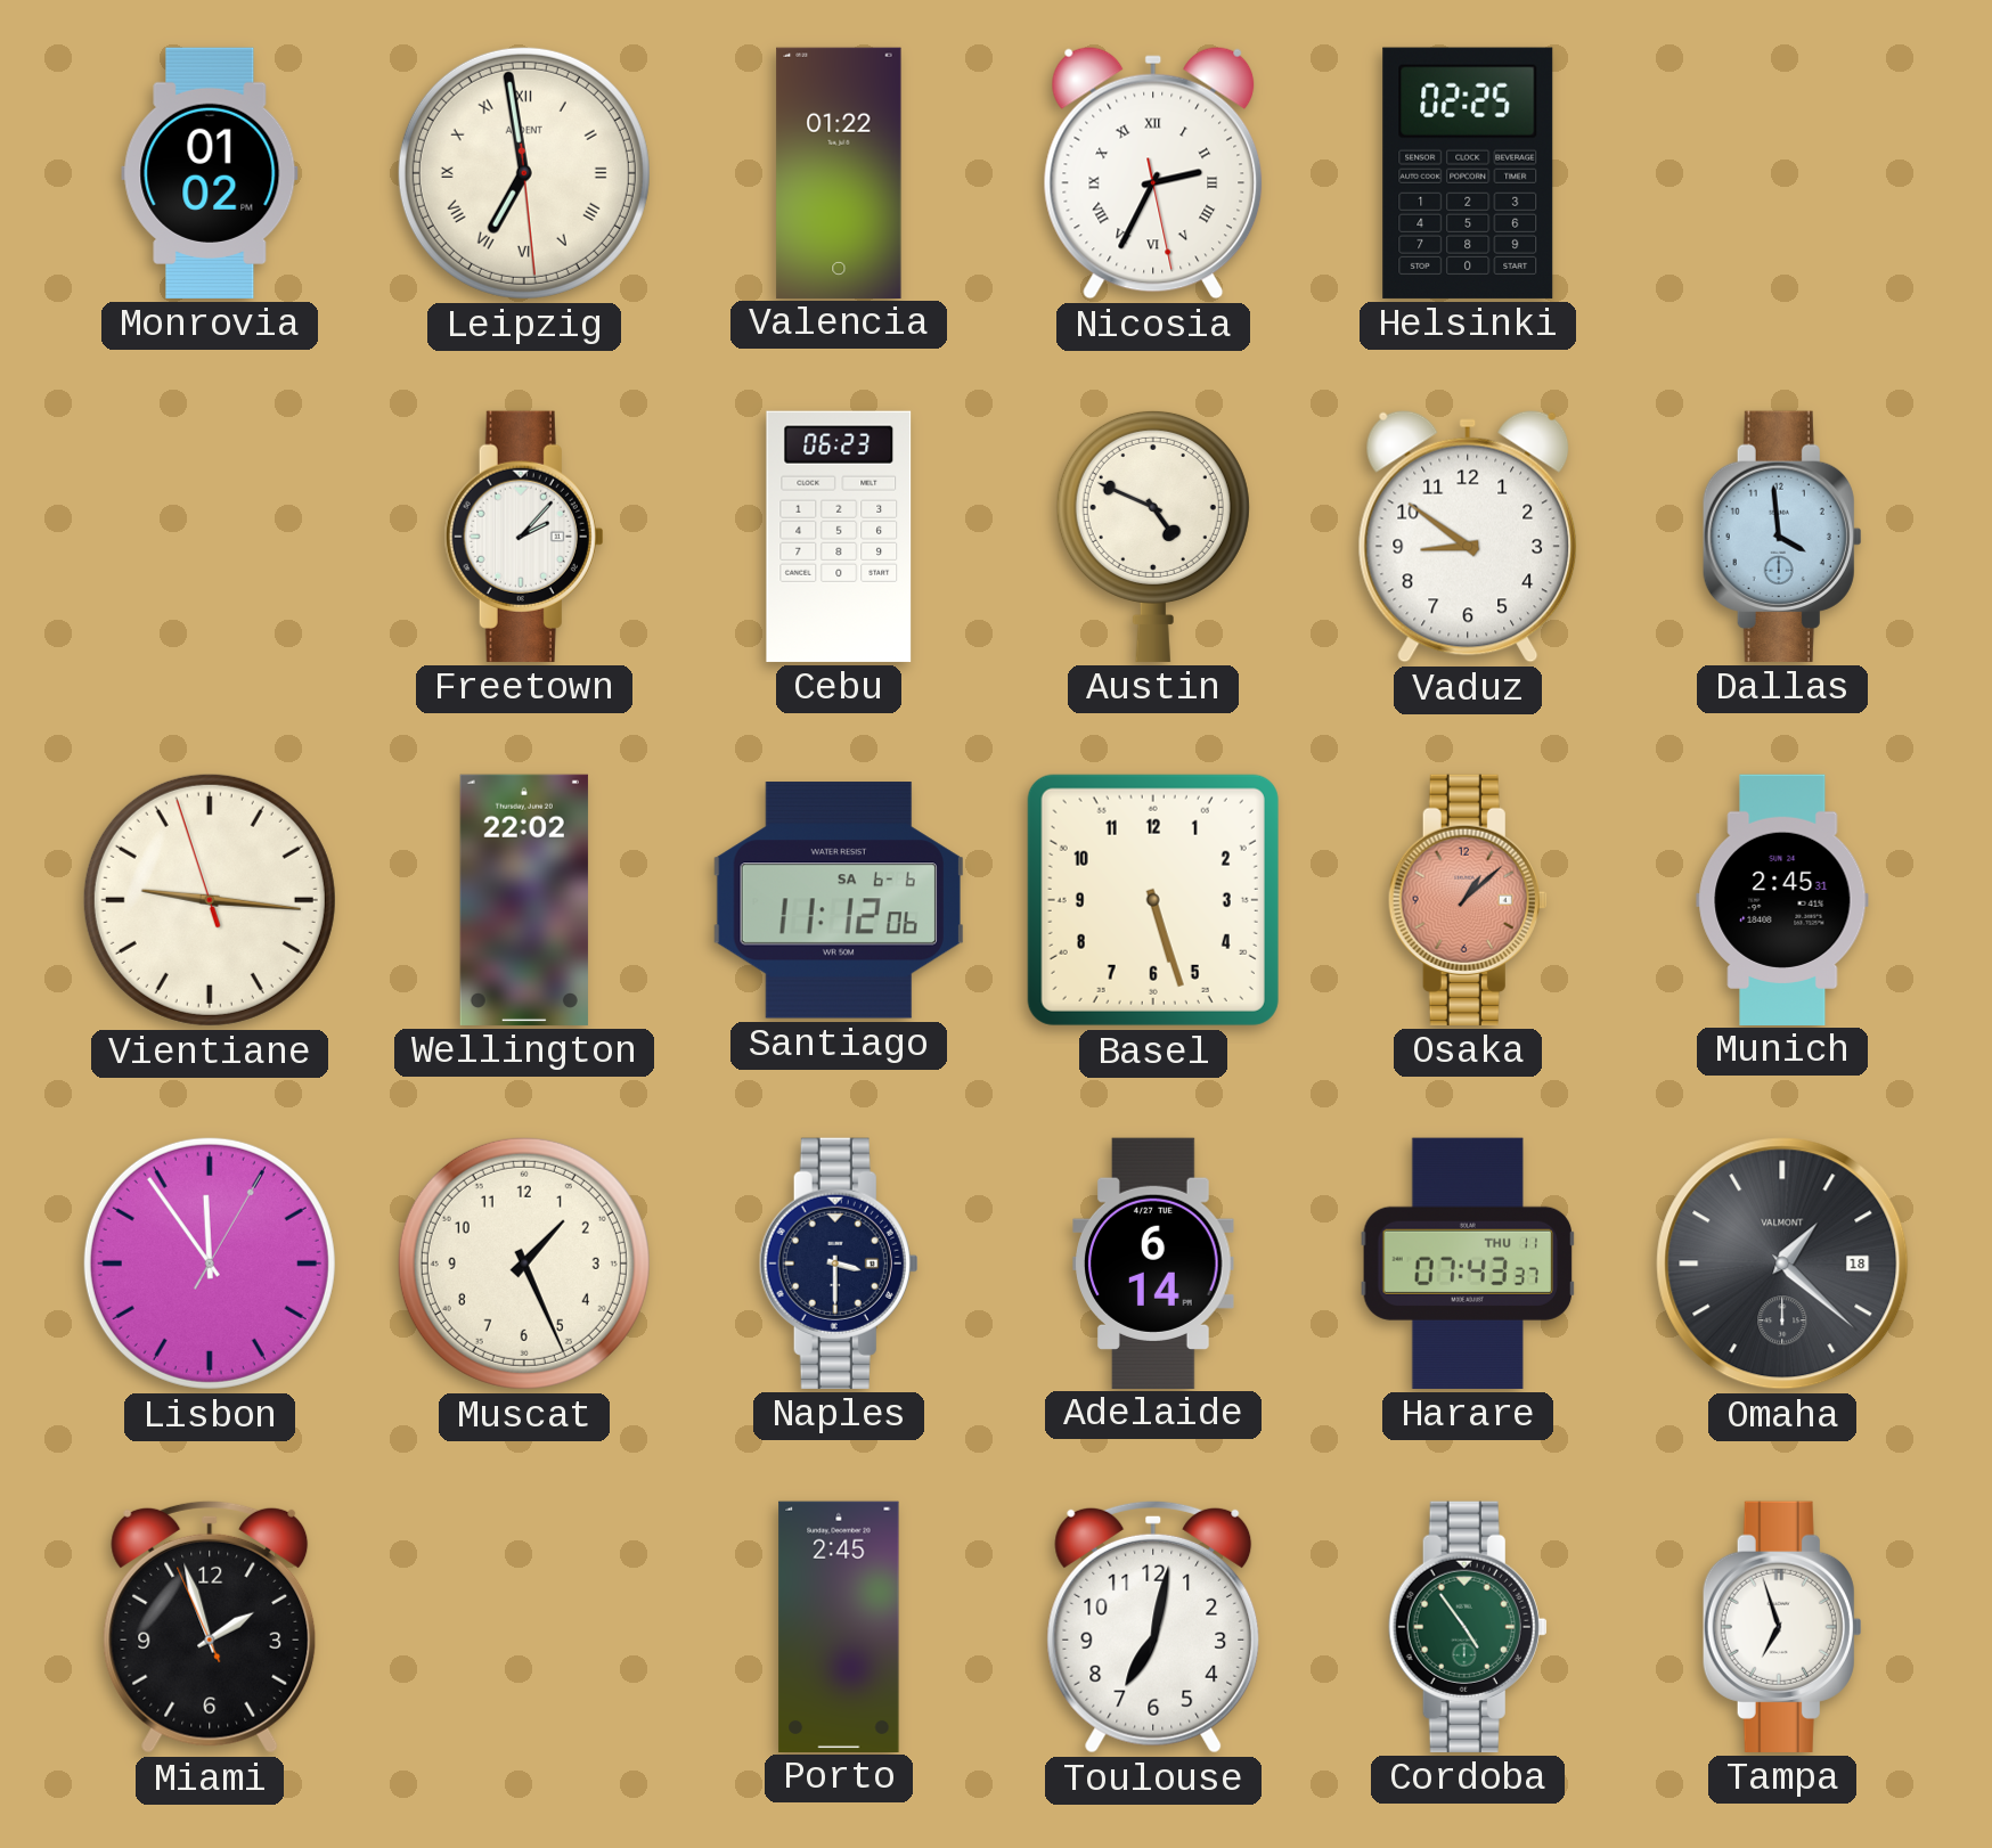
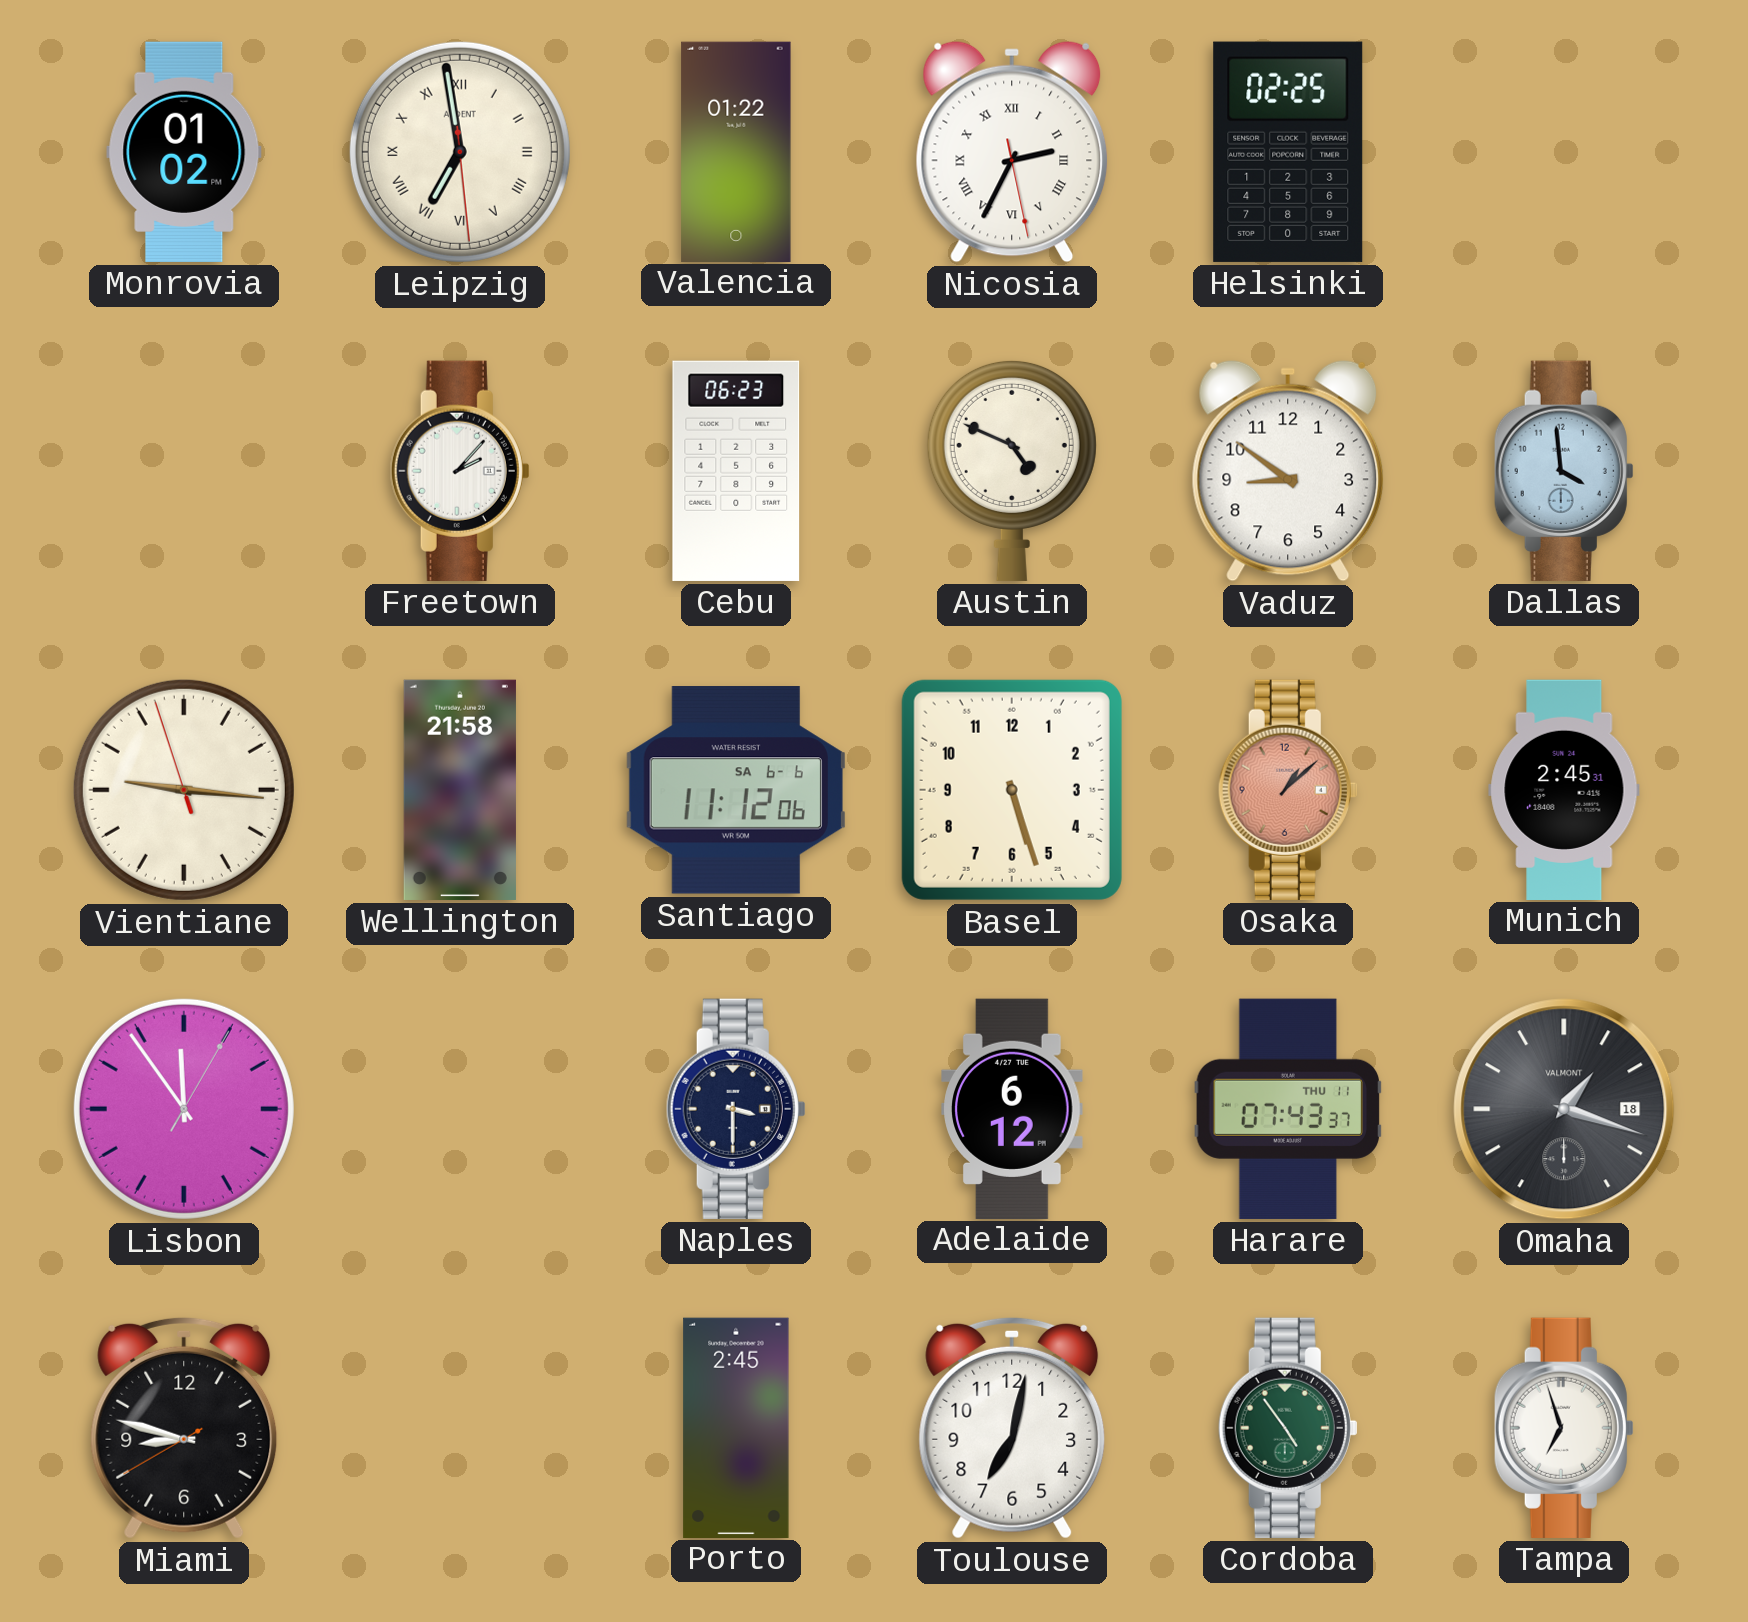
Wellington: 22:02 -> 21:58
Muscat: 1:26 -> none
Adelaide: 6:14 -> 6:12
Omaha: 1:22 -> 1:18
Miami: 1:56 -> 8:47
